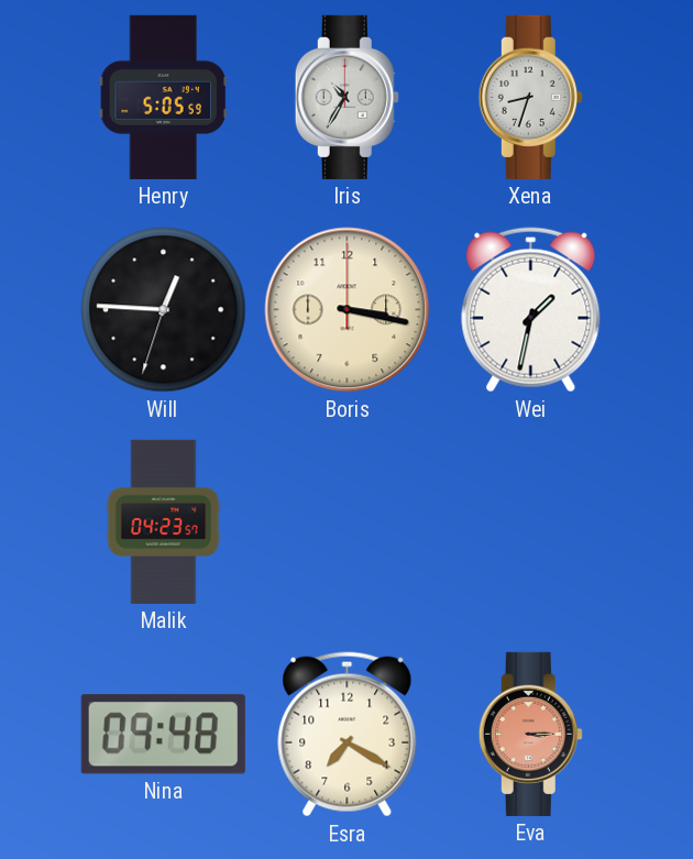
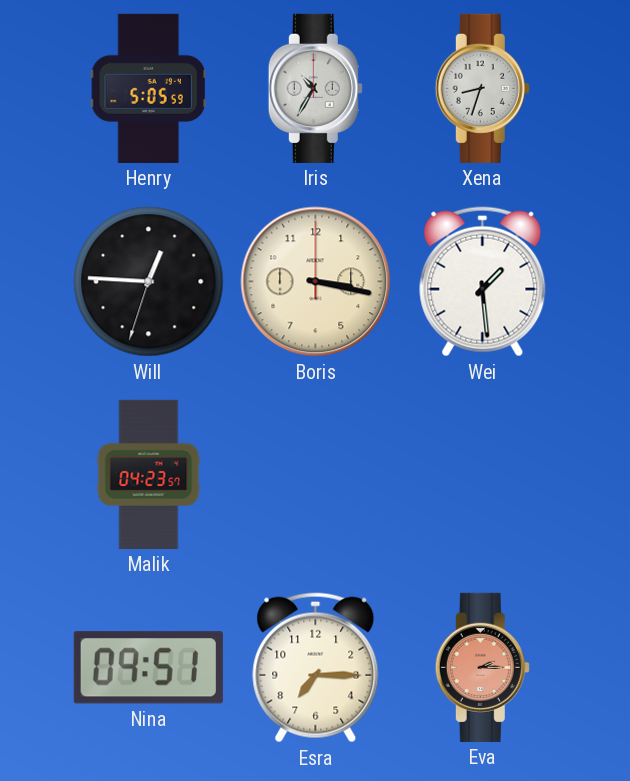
Wei: 1:32 -> 1:29
Nina: 09:48 -> 09:51
Esra: 7:20 -> 7:15
Eva: 3:15 -> 2:15
